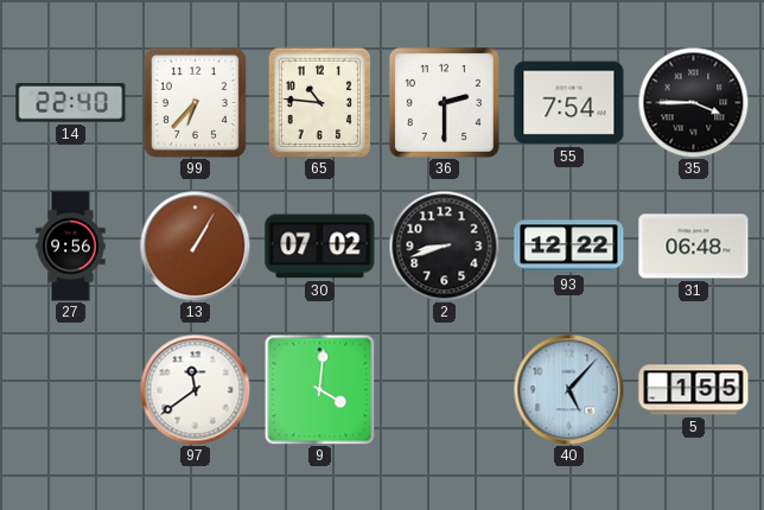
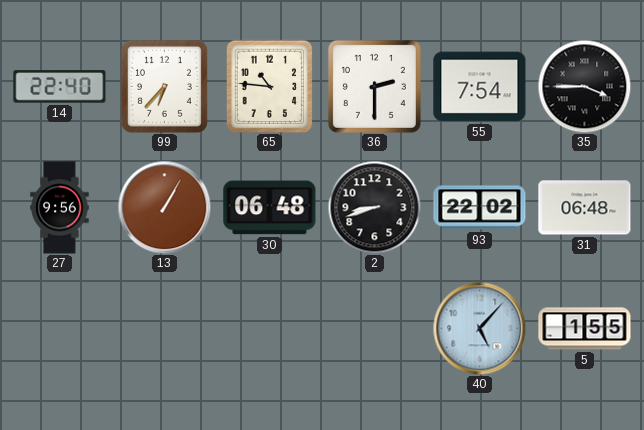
30: 07:02 -> 06:48
93: 12:22 -> 22:02
97: 11:39 -> none
9: 4:01 -> none
